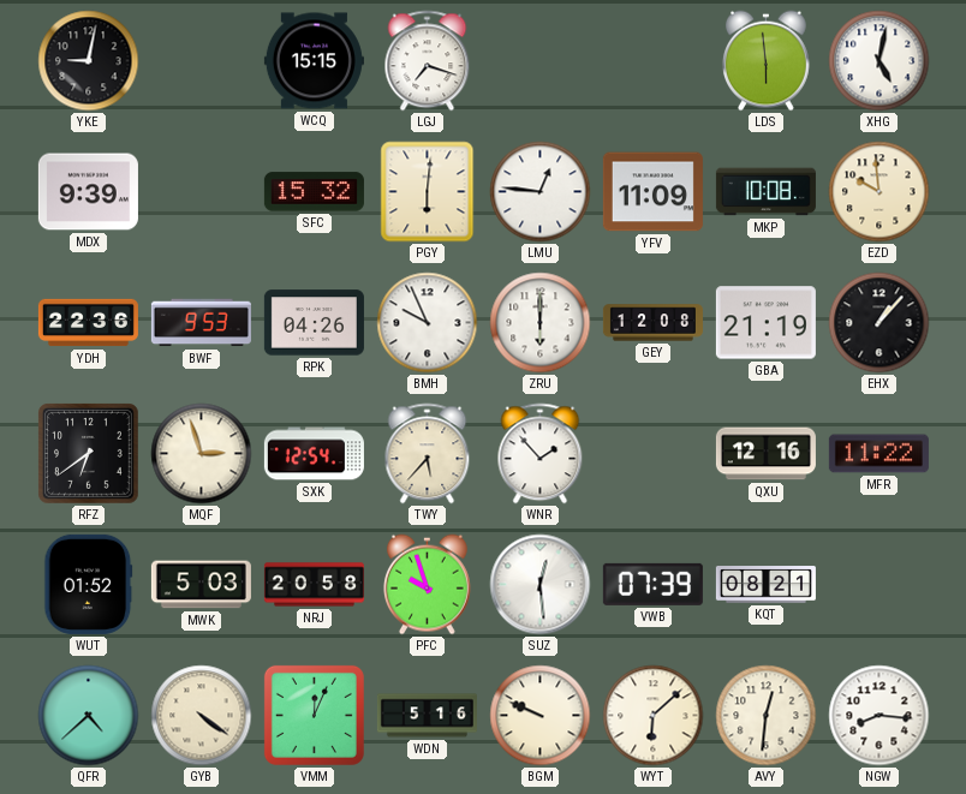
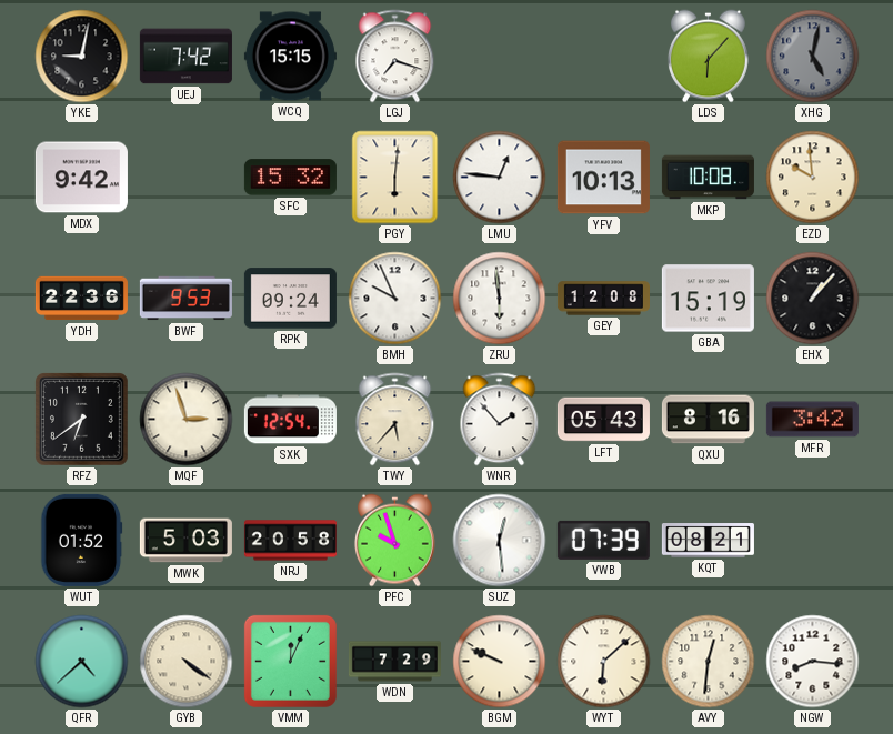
UEJ: none -> 7:42
LDS: 5:59 -> 6:07
XHG dial: white -> grey
MDX: 9:39 -> 9:42
YFV: 11:09 -> 10:13
RPK: 04:26 -> 09:24
ZRU: 6:00 -> 5:59
GBA: 21:19 -> 15:19
LFT: none -> 05:43
QXU: 12:16 -> 8:16
MFR: 11:22 -> 3:42
WDN: 5:16 -> 7:29
